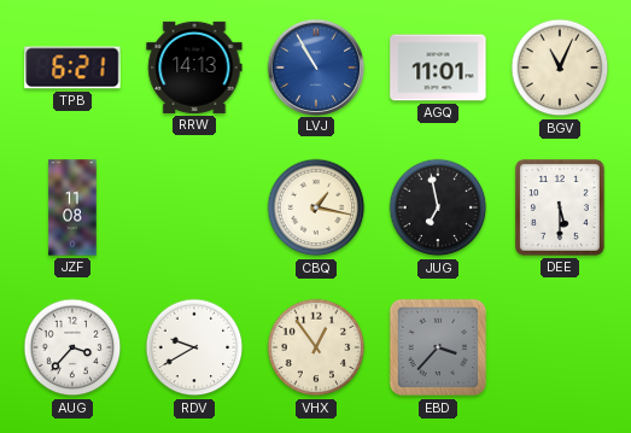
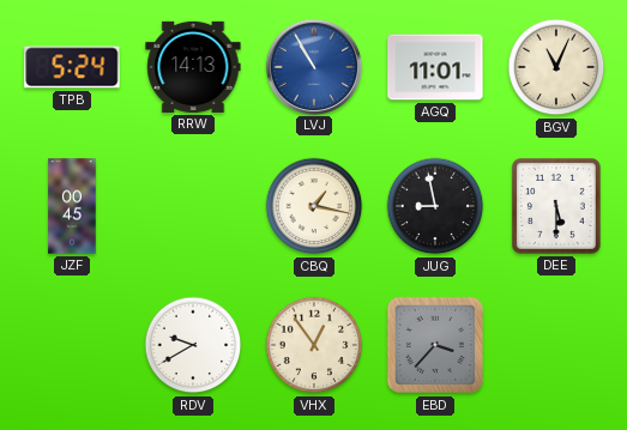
TPB: 6:21 -> 5:24
JZF: 11:08 -> 00:45
JUG: 6:58 -> 8:58
AUG: 3:37 -> none
